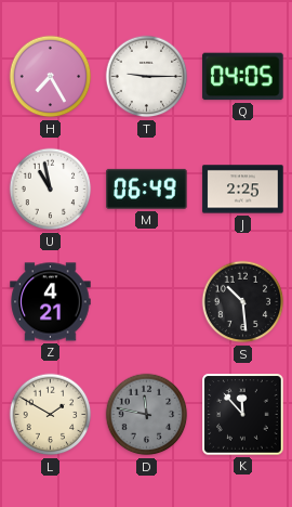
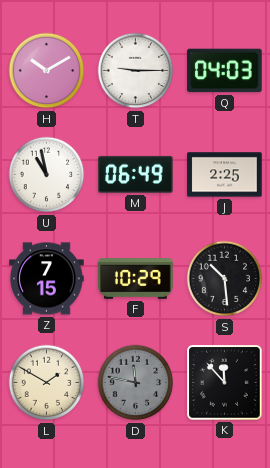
H: 7:25 -> 10:10
Q: 04:05 -> 04:03
Z: 4:21 -> 7:15
F: none -> 10:29
